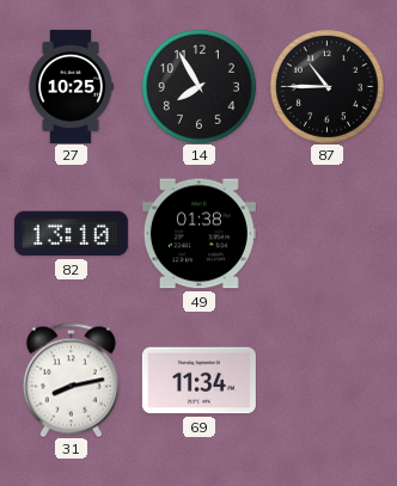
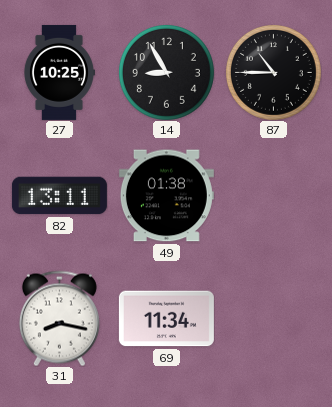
14: 7:55 -> 8:55
82: 13:10 -> 13:11
31: 8:13 -> 8:17
